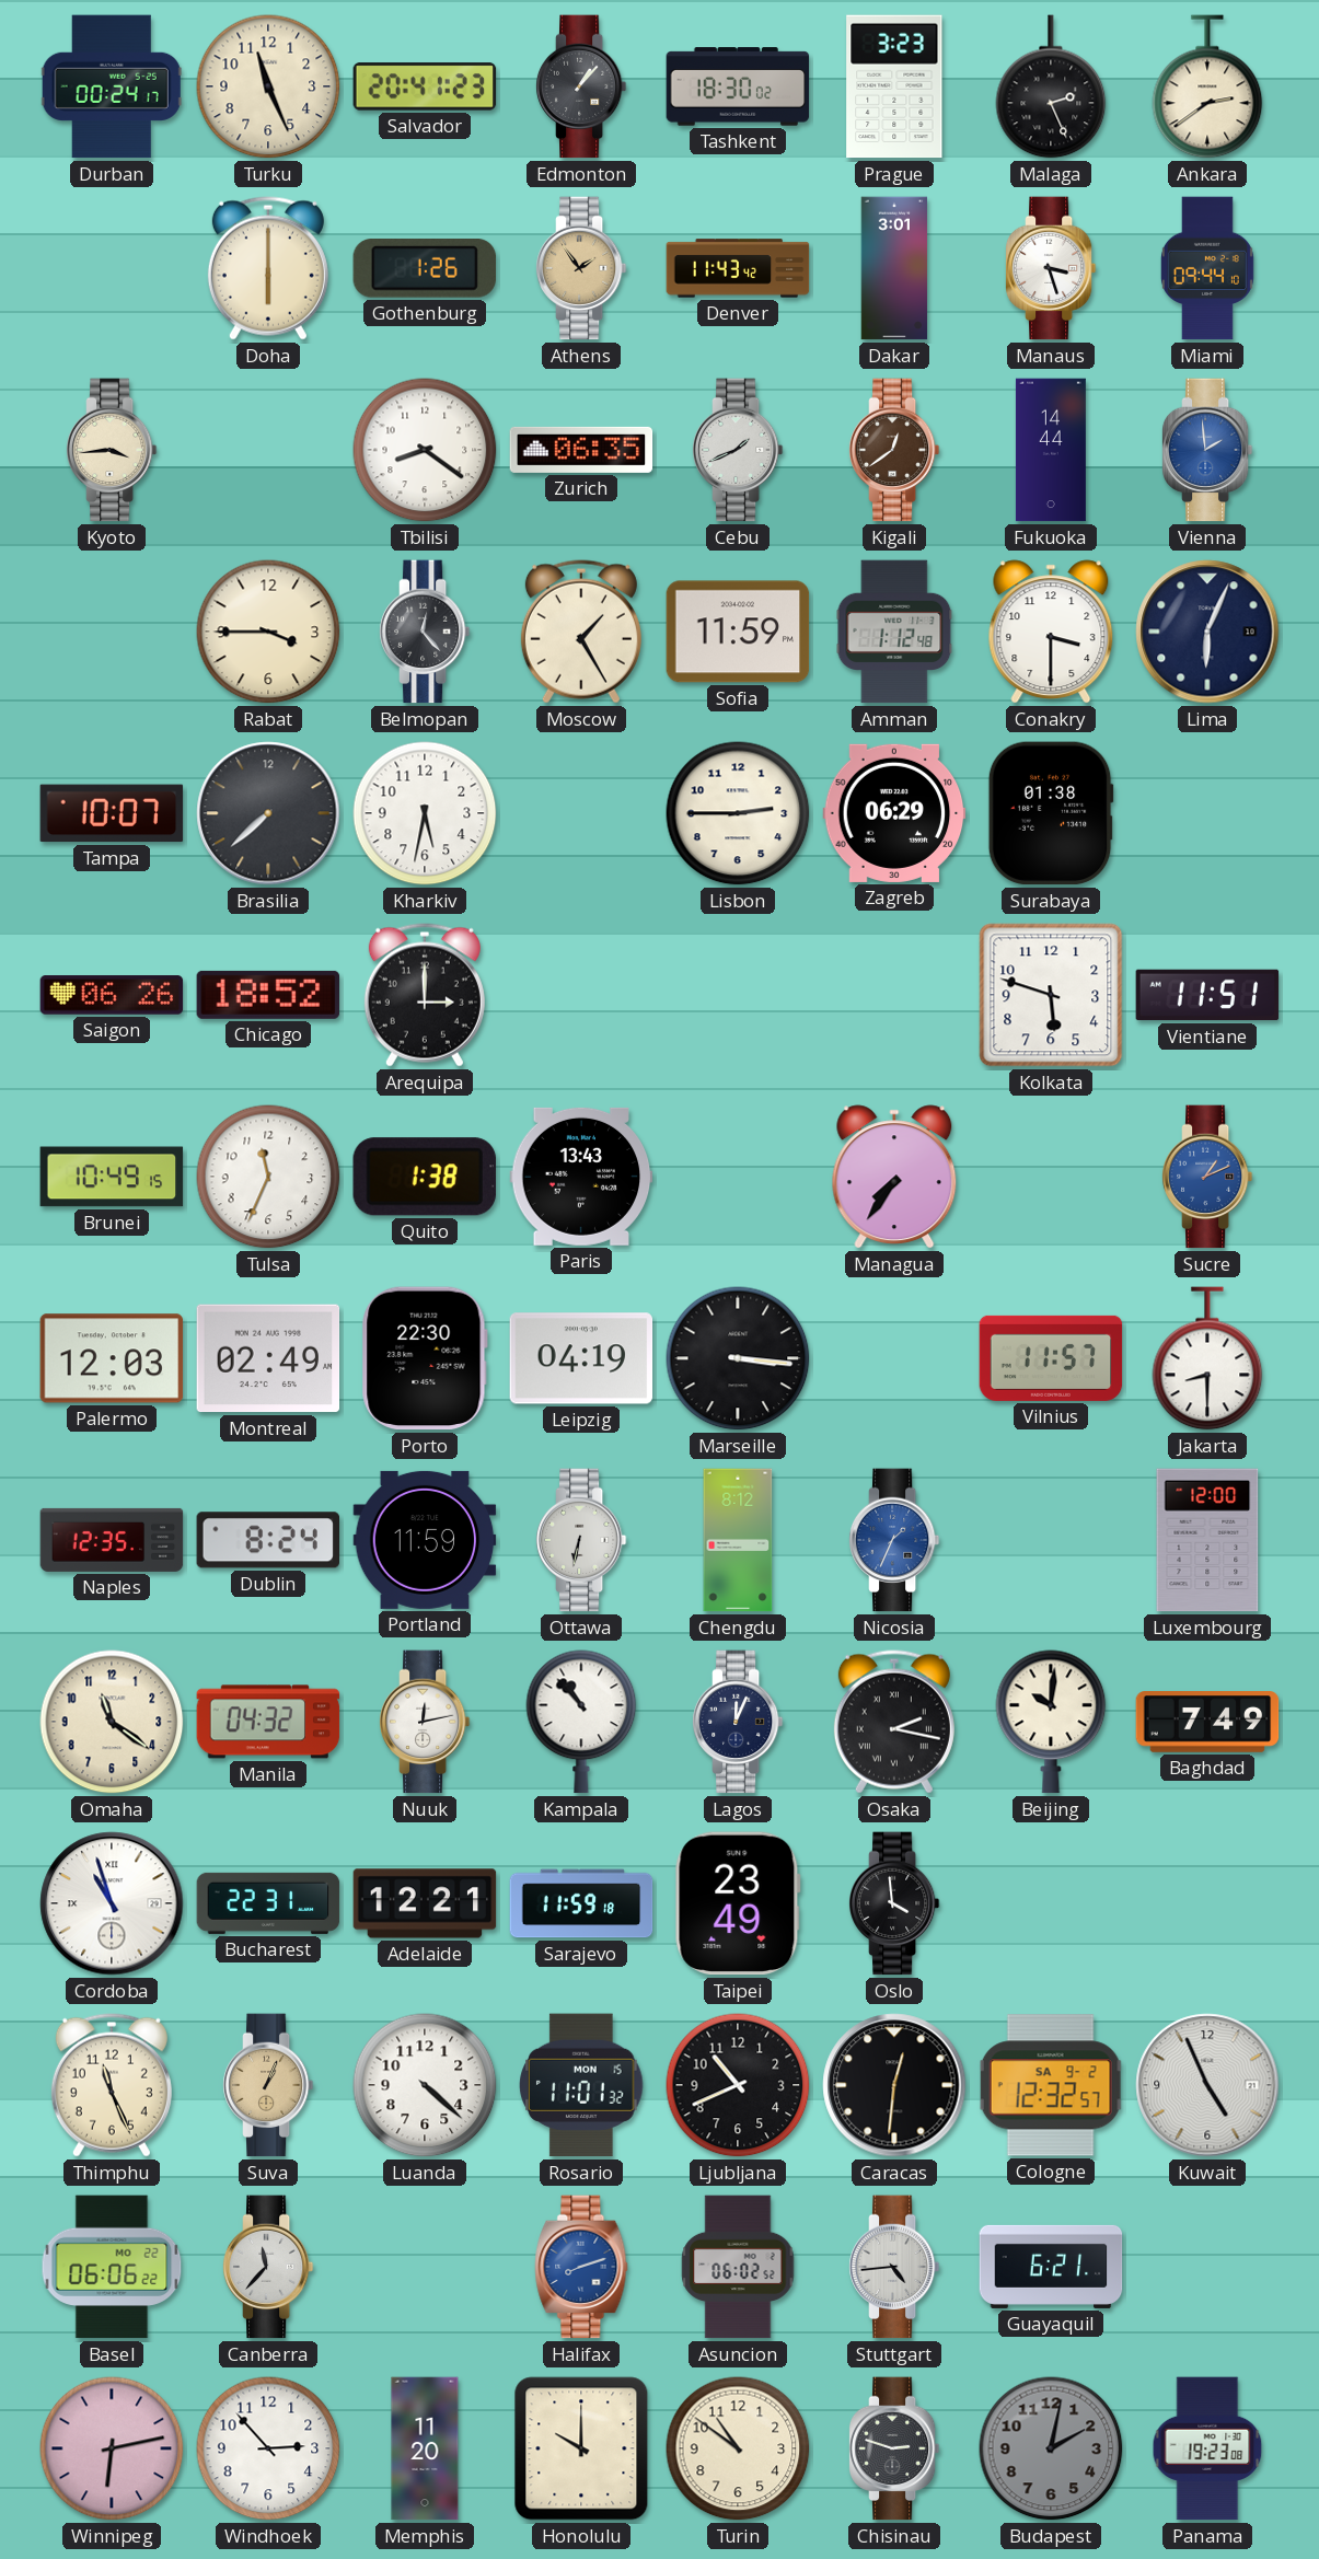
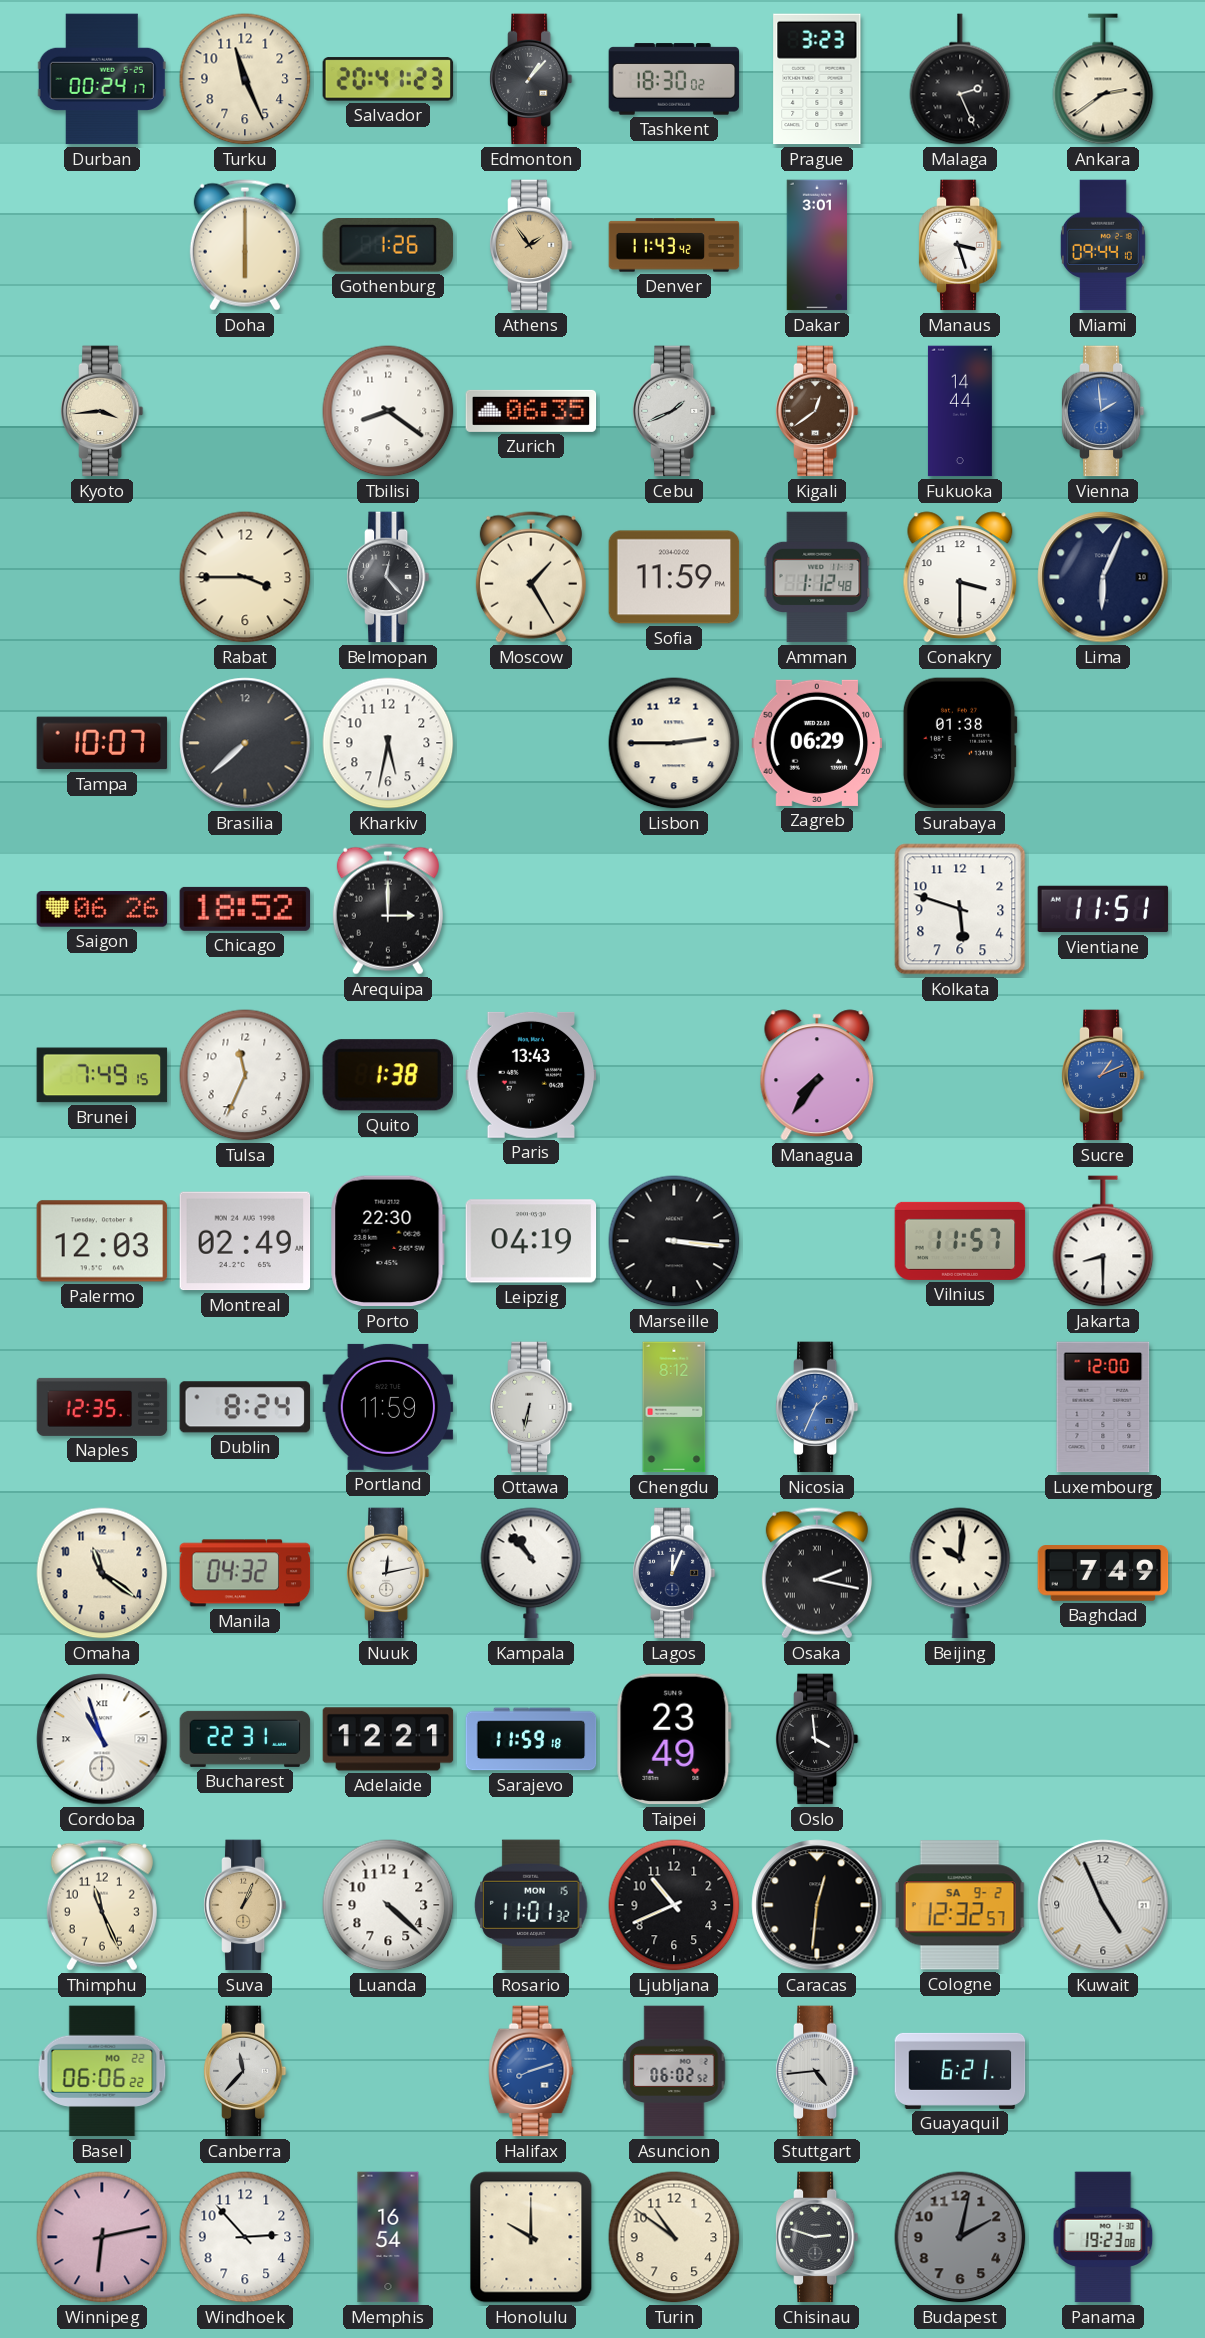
Brunei: 10:49 -> 7:49
Memphis: 11:20 -> 16:54
